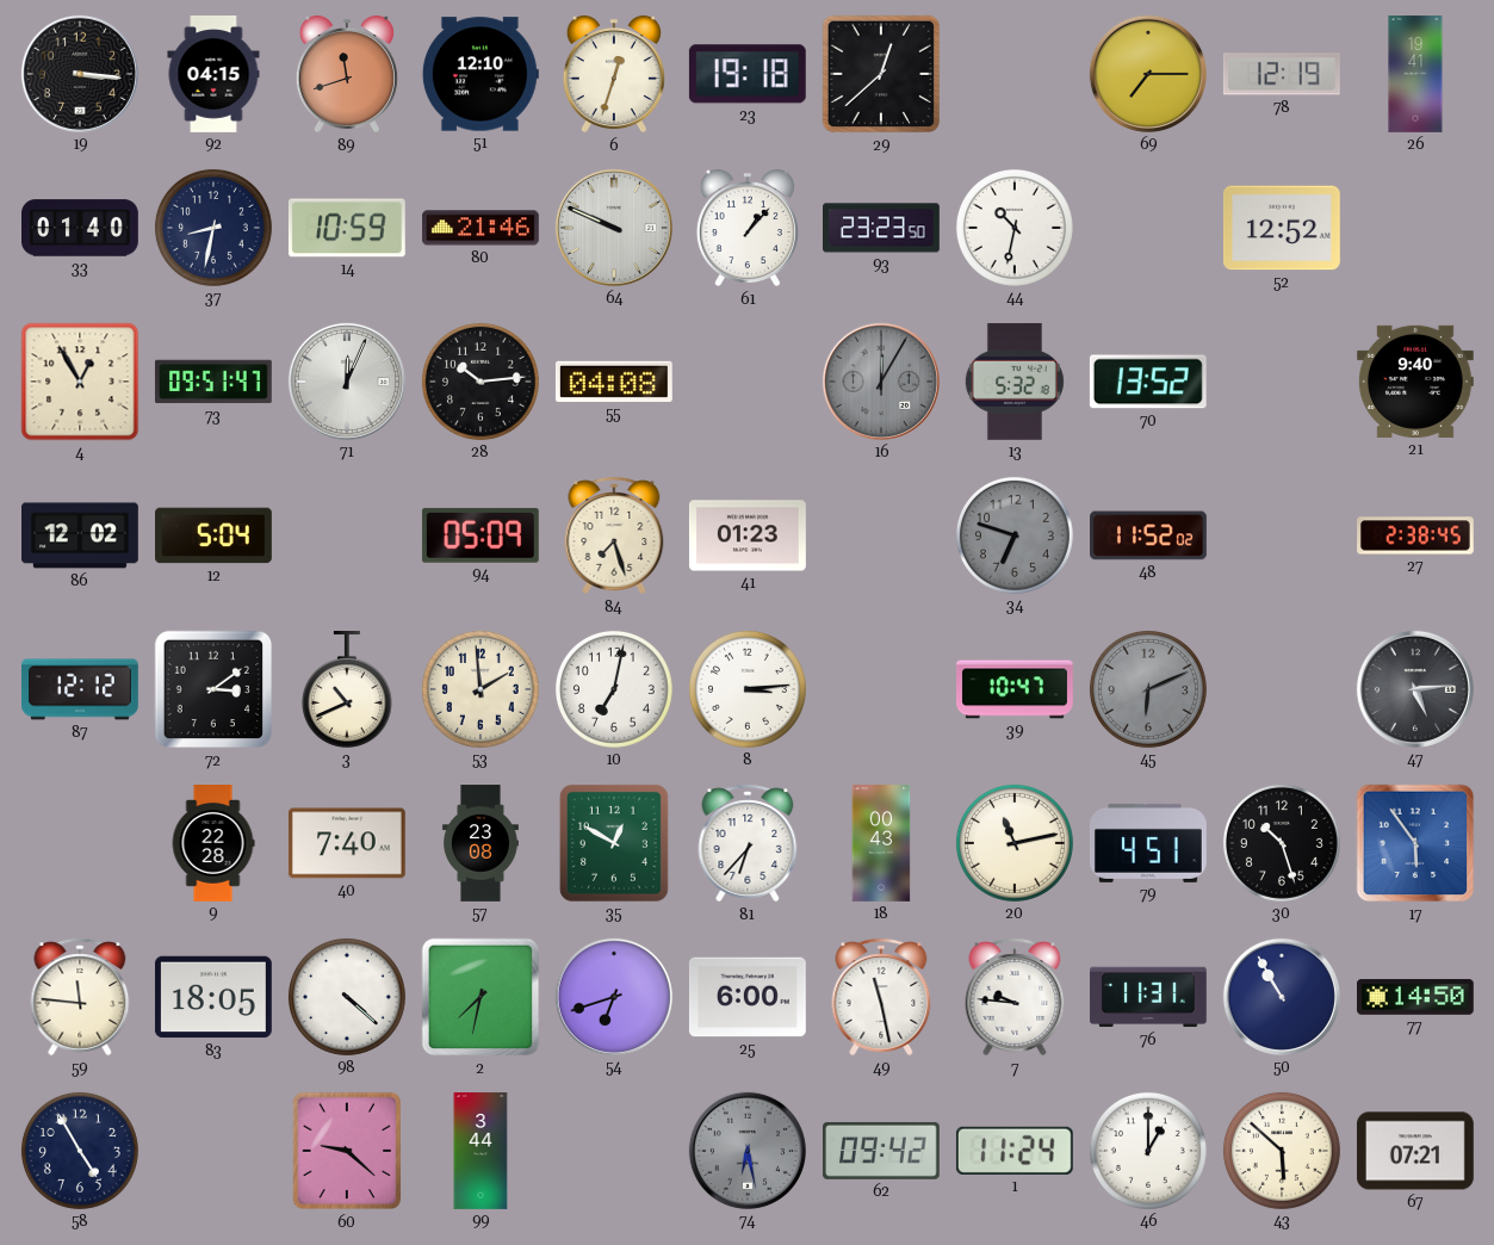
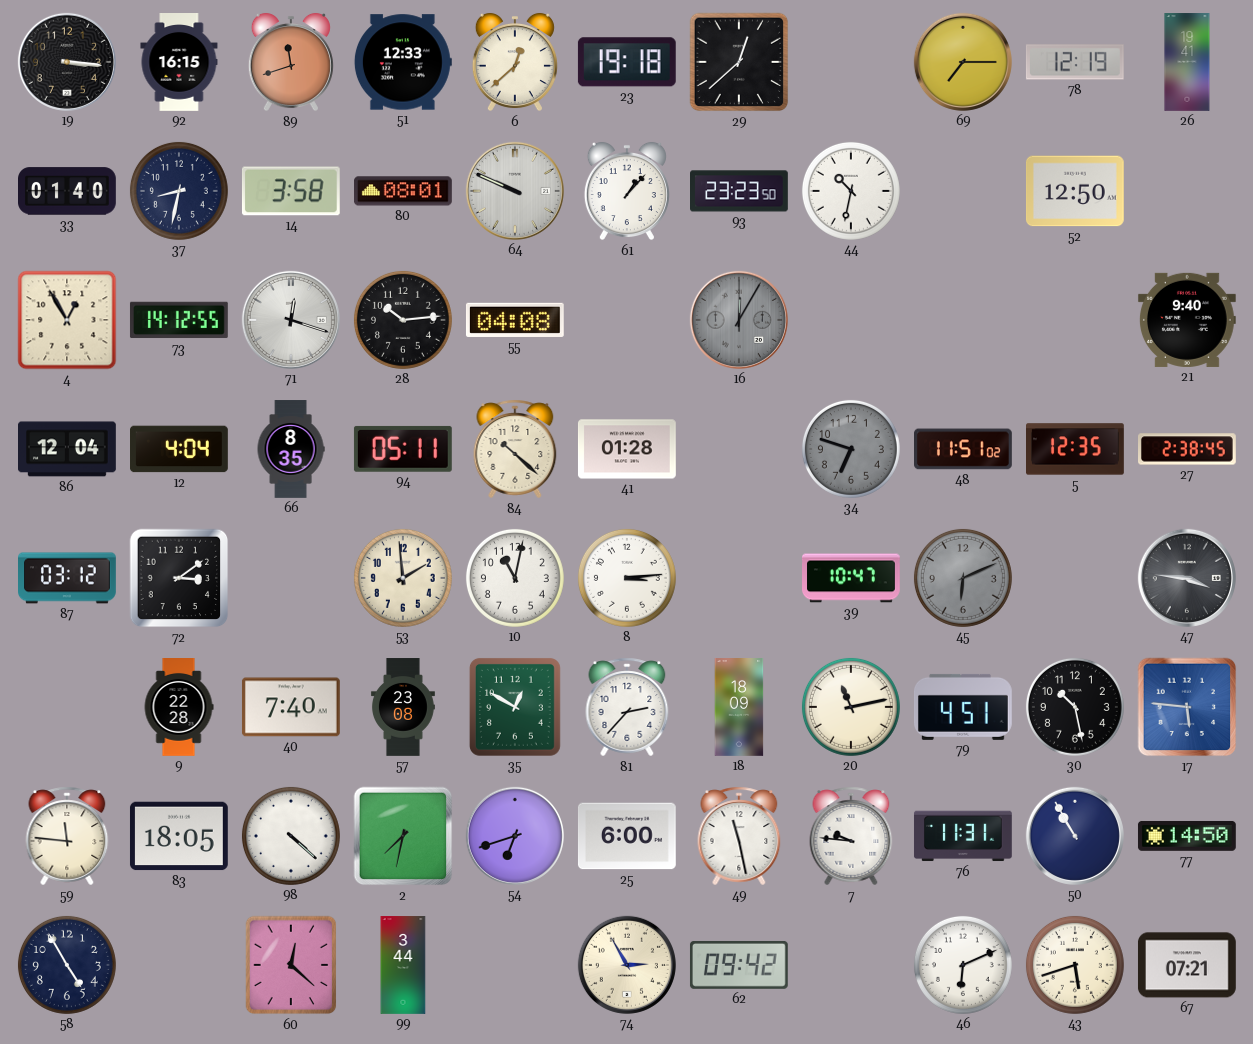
92: 04:15 -> 16:15
51: 12:10 -> 12:33
6: 12:33 -> 12:38
14: 10:59 -> 3:58
80: 21:46 -> 08:01
52: 12:52 -> 12:50
73: 09:51 -> 14:12
71: 12:04 -> 12:18
13: 5:32 -> none
70: 13:52 -> none
86: 12:02 -> 12:04
12: 5:04 -> 4:04
66: none -> 8:35
94: 05:09 -> 05:11
84: 7:27 -> 10:22
41: 01:23 -> 01:28
48: 11:52 -> 11:51
5: none -> 12:35
87: 12:12 -> 03:12
3: 10:41 -> none
10: 7:02 -> 11:02
47: 5:14 -> 3:46
81: 6:37 -> 2:37
18: 00:43 -> 18:09
30: 10:27 -> 10:28
17: 5:54 -> 5:46
60: 9:22 -> 12:22
74: 6:28 -> 2:55
74 dial: grey -> cream
1: 11:24 -> none
46: 1:00 -> 6:11
43: 5:52 -> 5:42
